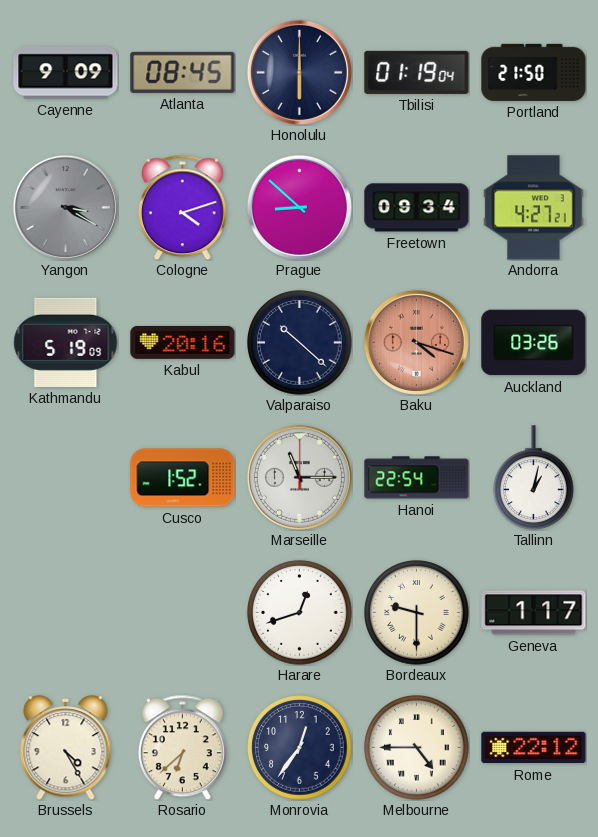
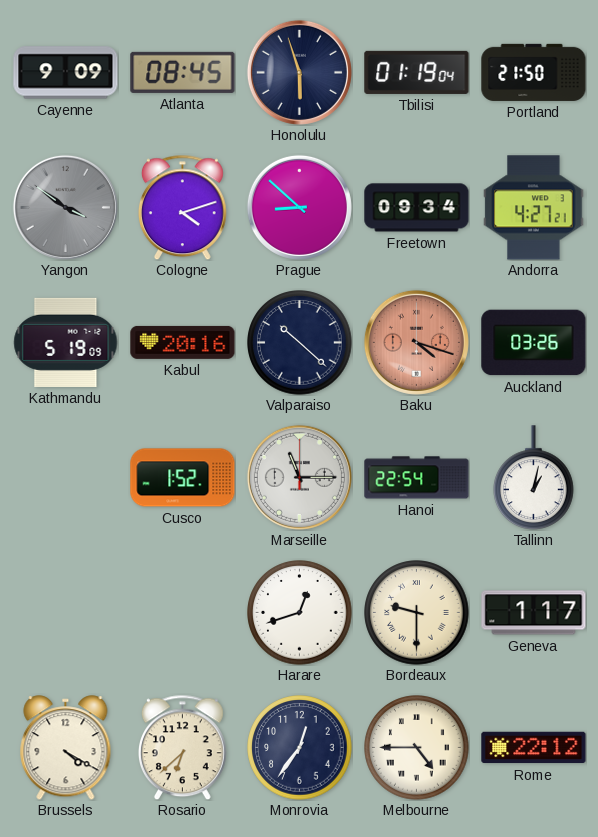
Honolulu: 6:00 -> 5:57
Yangon: 3:20 -> 3:51
Brussels: 4:25 -> 4:20
